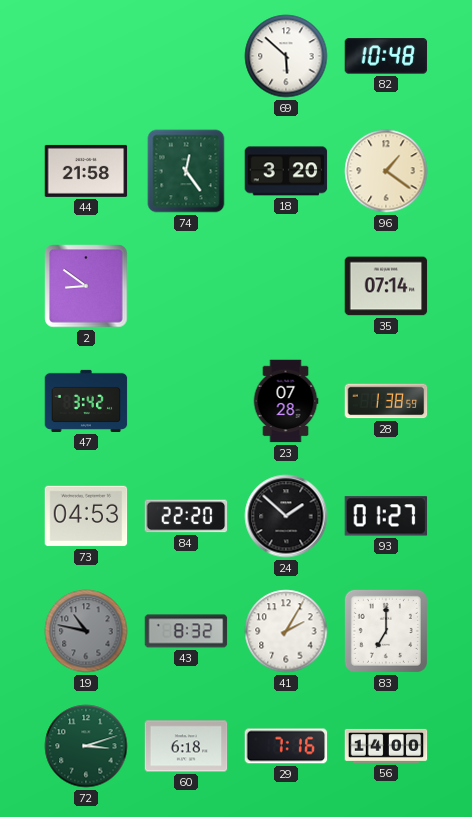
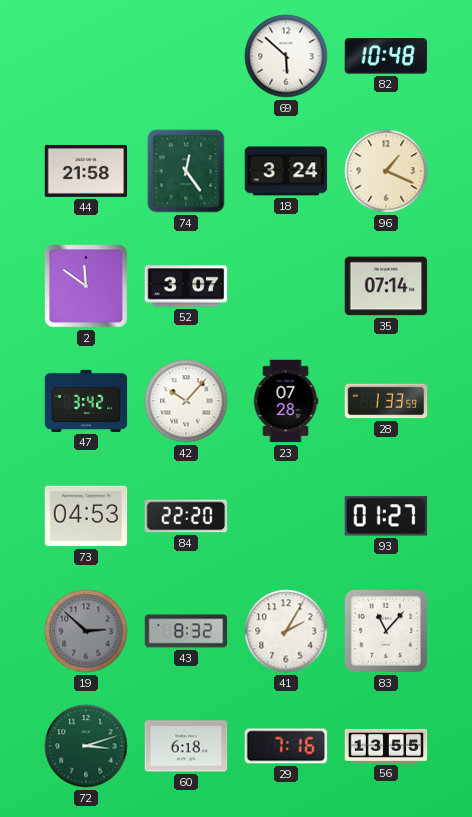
18: 3:20 -> 3:24
96: 1:21 -> 1:19
2: 8:51 -> 11:51
52: none -> 3:07
42: none -> 10:07
28: 1:38 -> 1:33
24: 1:52 -> none
19: 10:47 -> 2:52
83: 7:00 -> 11:07
56: 14:00 -> 13:55
